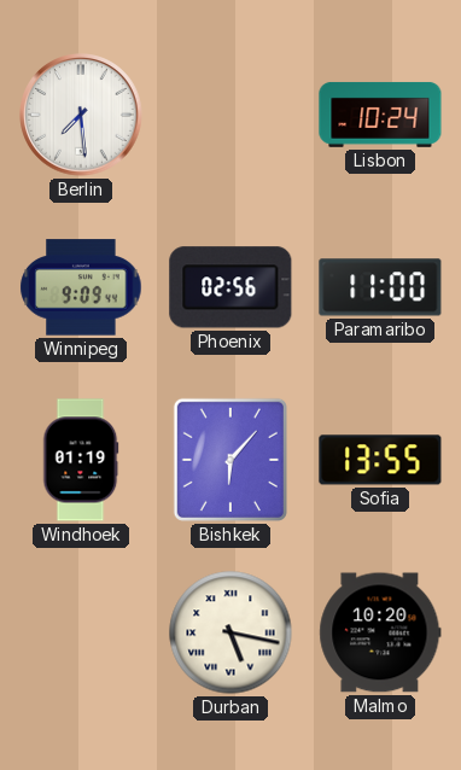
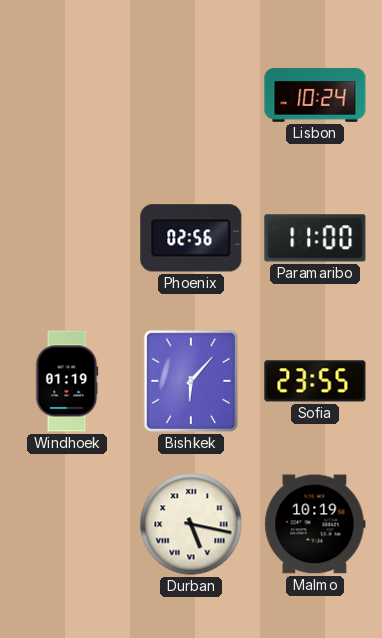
Berlin: 7:29 -> none
Winnipeg: 9:09 -> none
Sofia: 13:55 -> 23:55
Malmo: 10:20 -> 10:19
